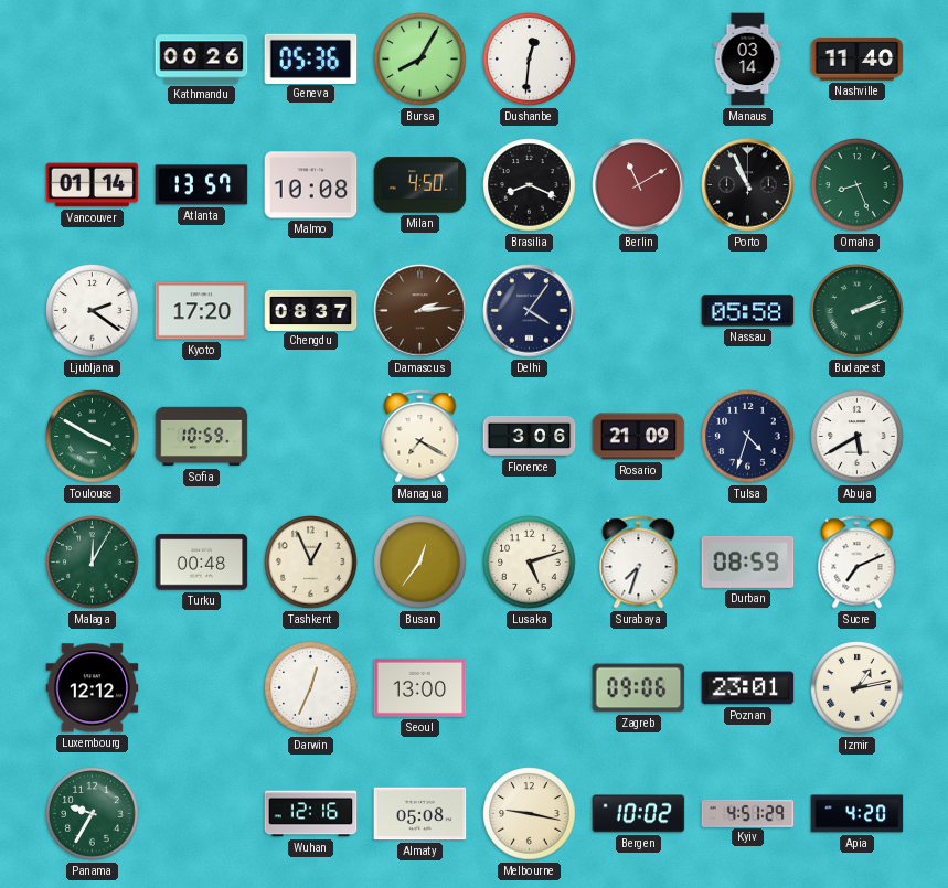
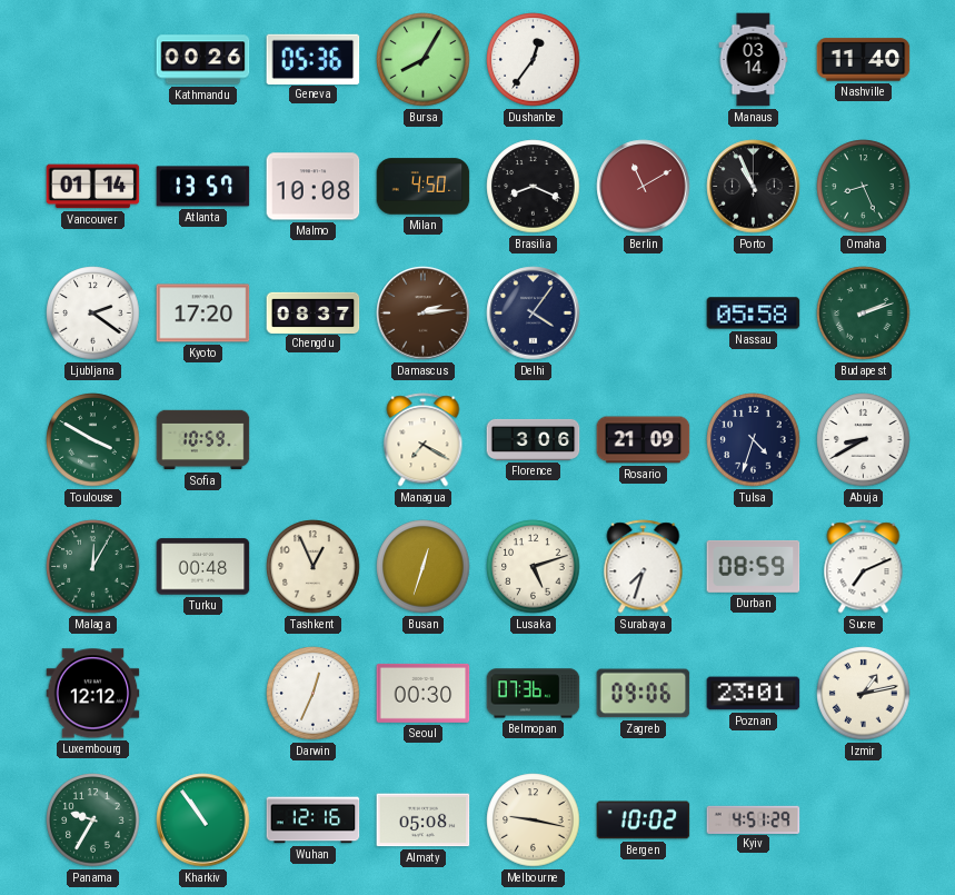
Dushanbe: 12:31 -> 12:36
Abuja: 5:40 -> 8:40
Busan: 12:36 -> 12:33
Seoul: 13:00 -> 00:30
Belmopan: none -> 07:36
Kharkiv: none -> 10:54
Apia: 4:20 -> none
